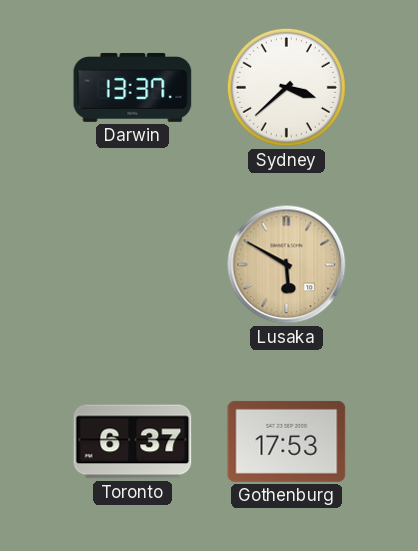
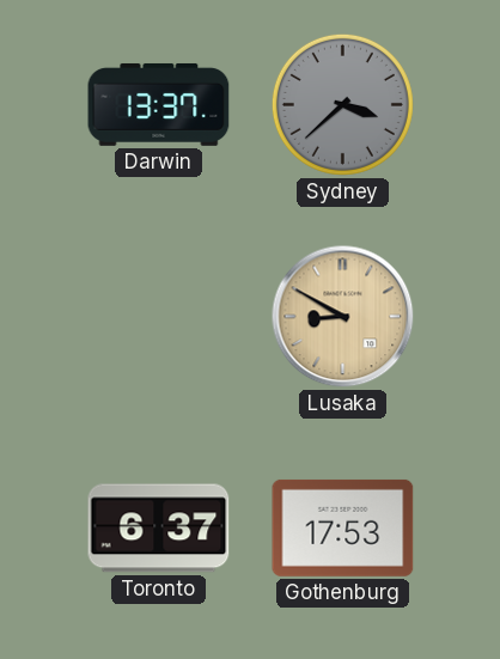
Sydney dial: white -> grey
Lusaka: 5:50 -> 8:50
